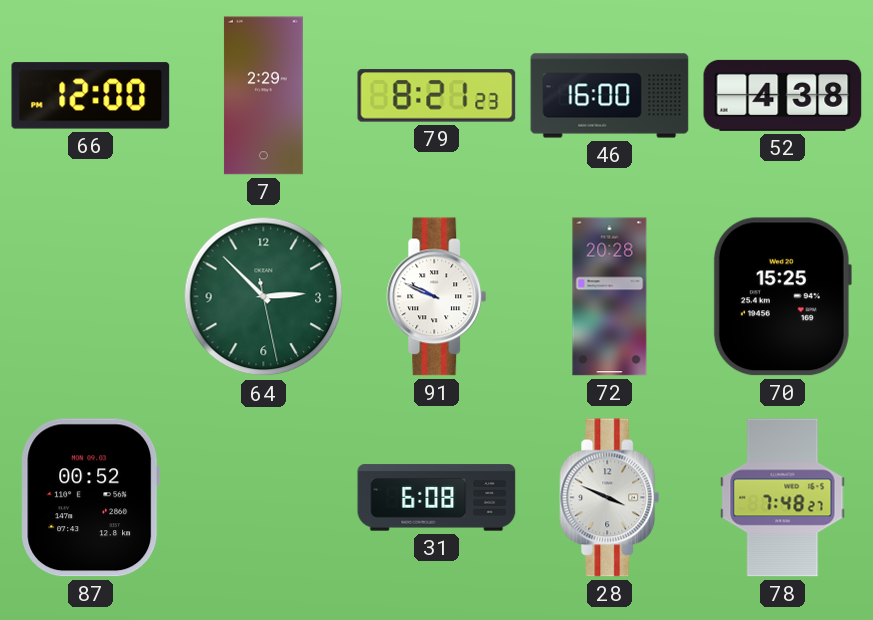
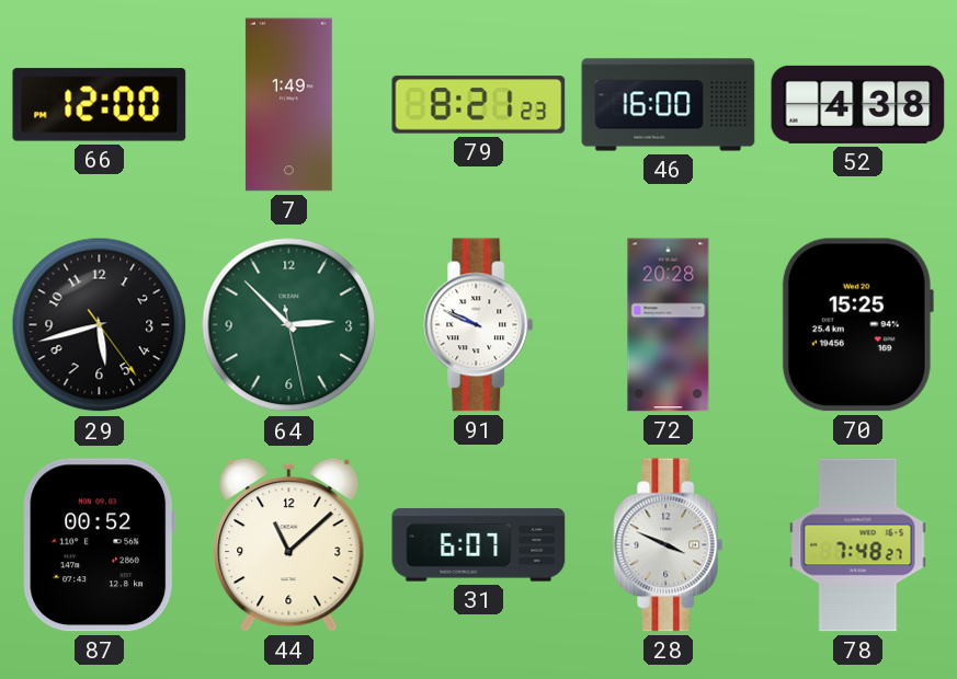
7: 2:29 -> 1:49
29: none -> 5:42
44: none -> 11:08
31: 6:08 -> 6:07
